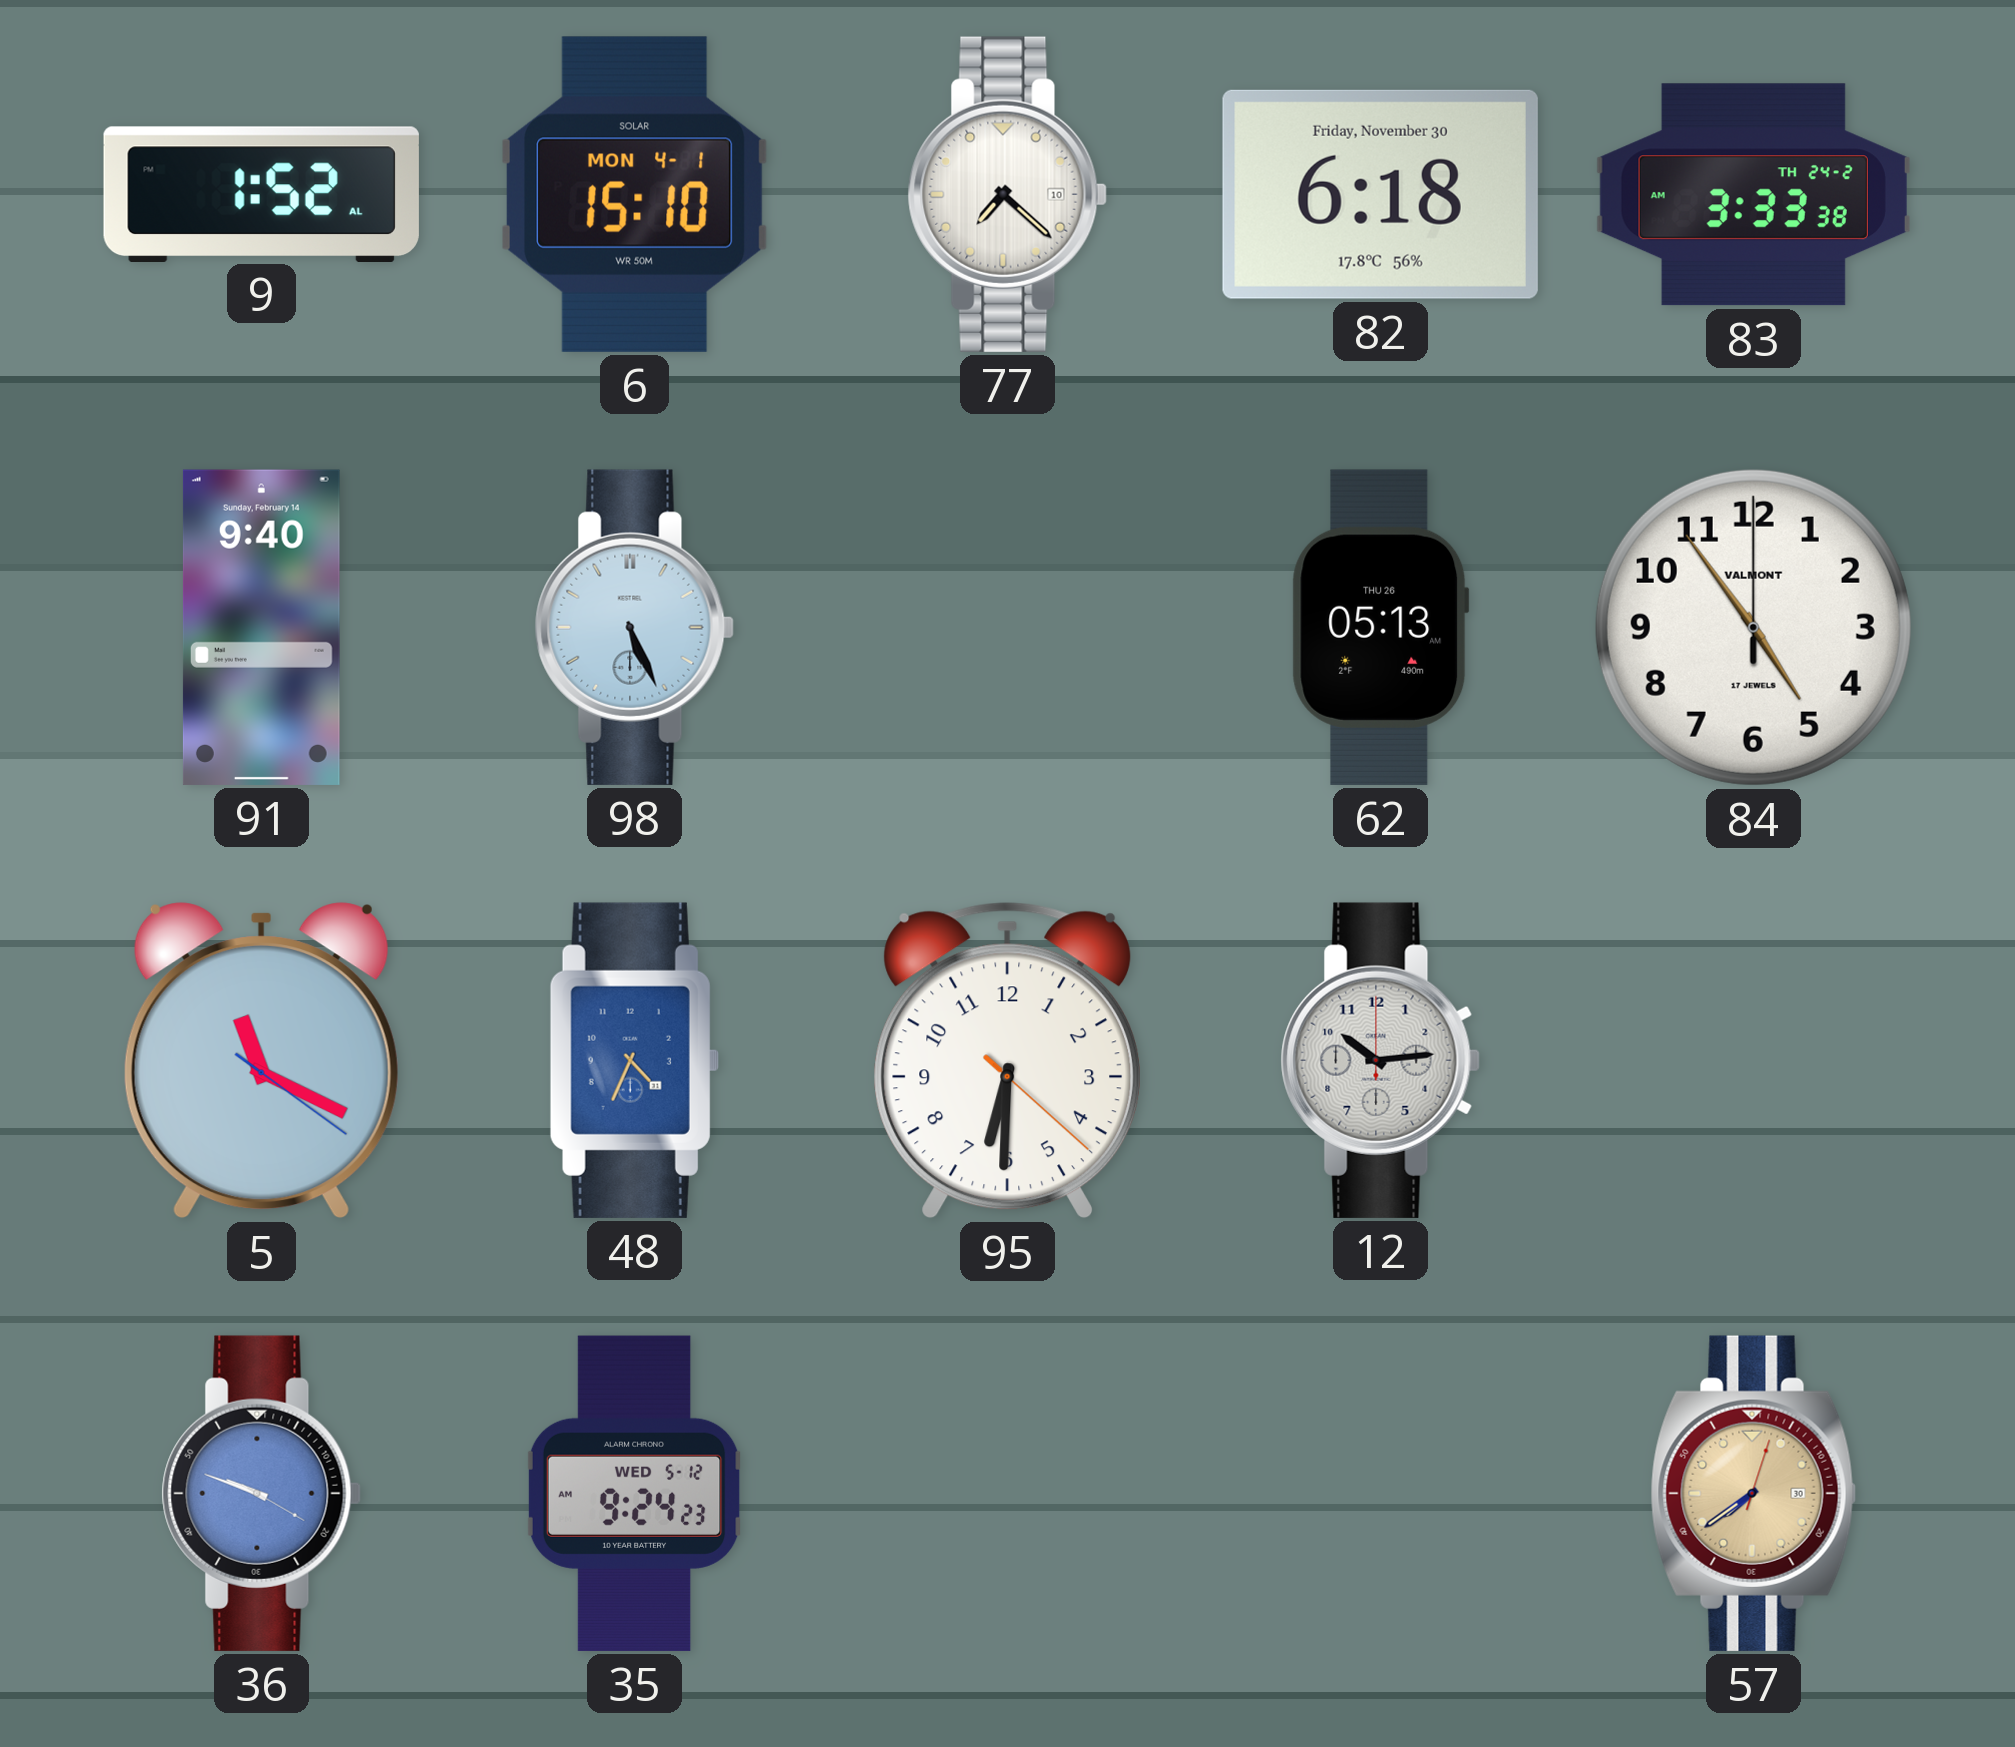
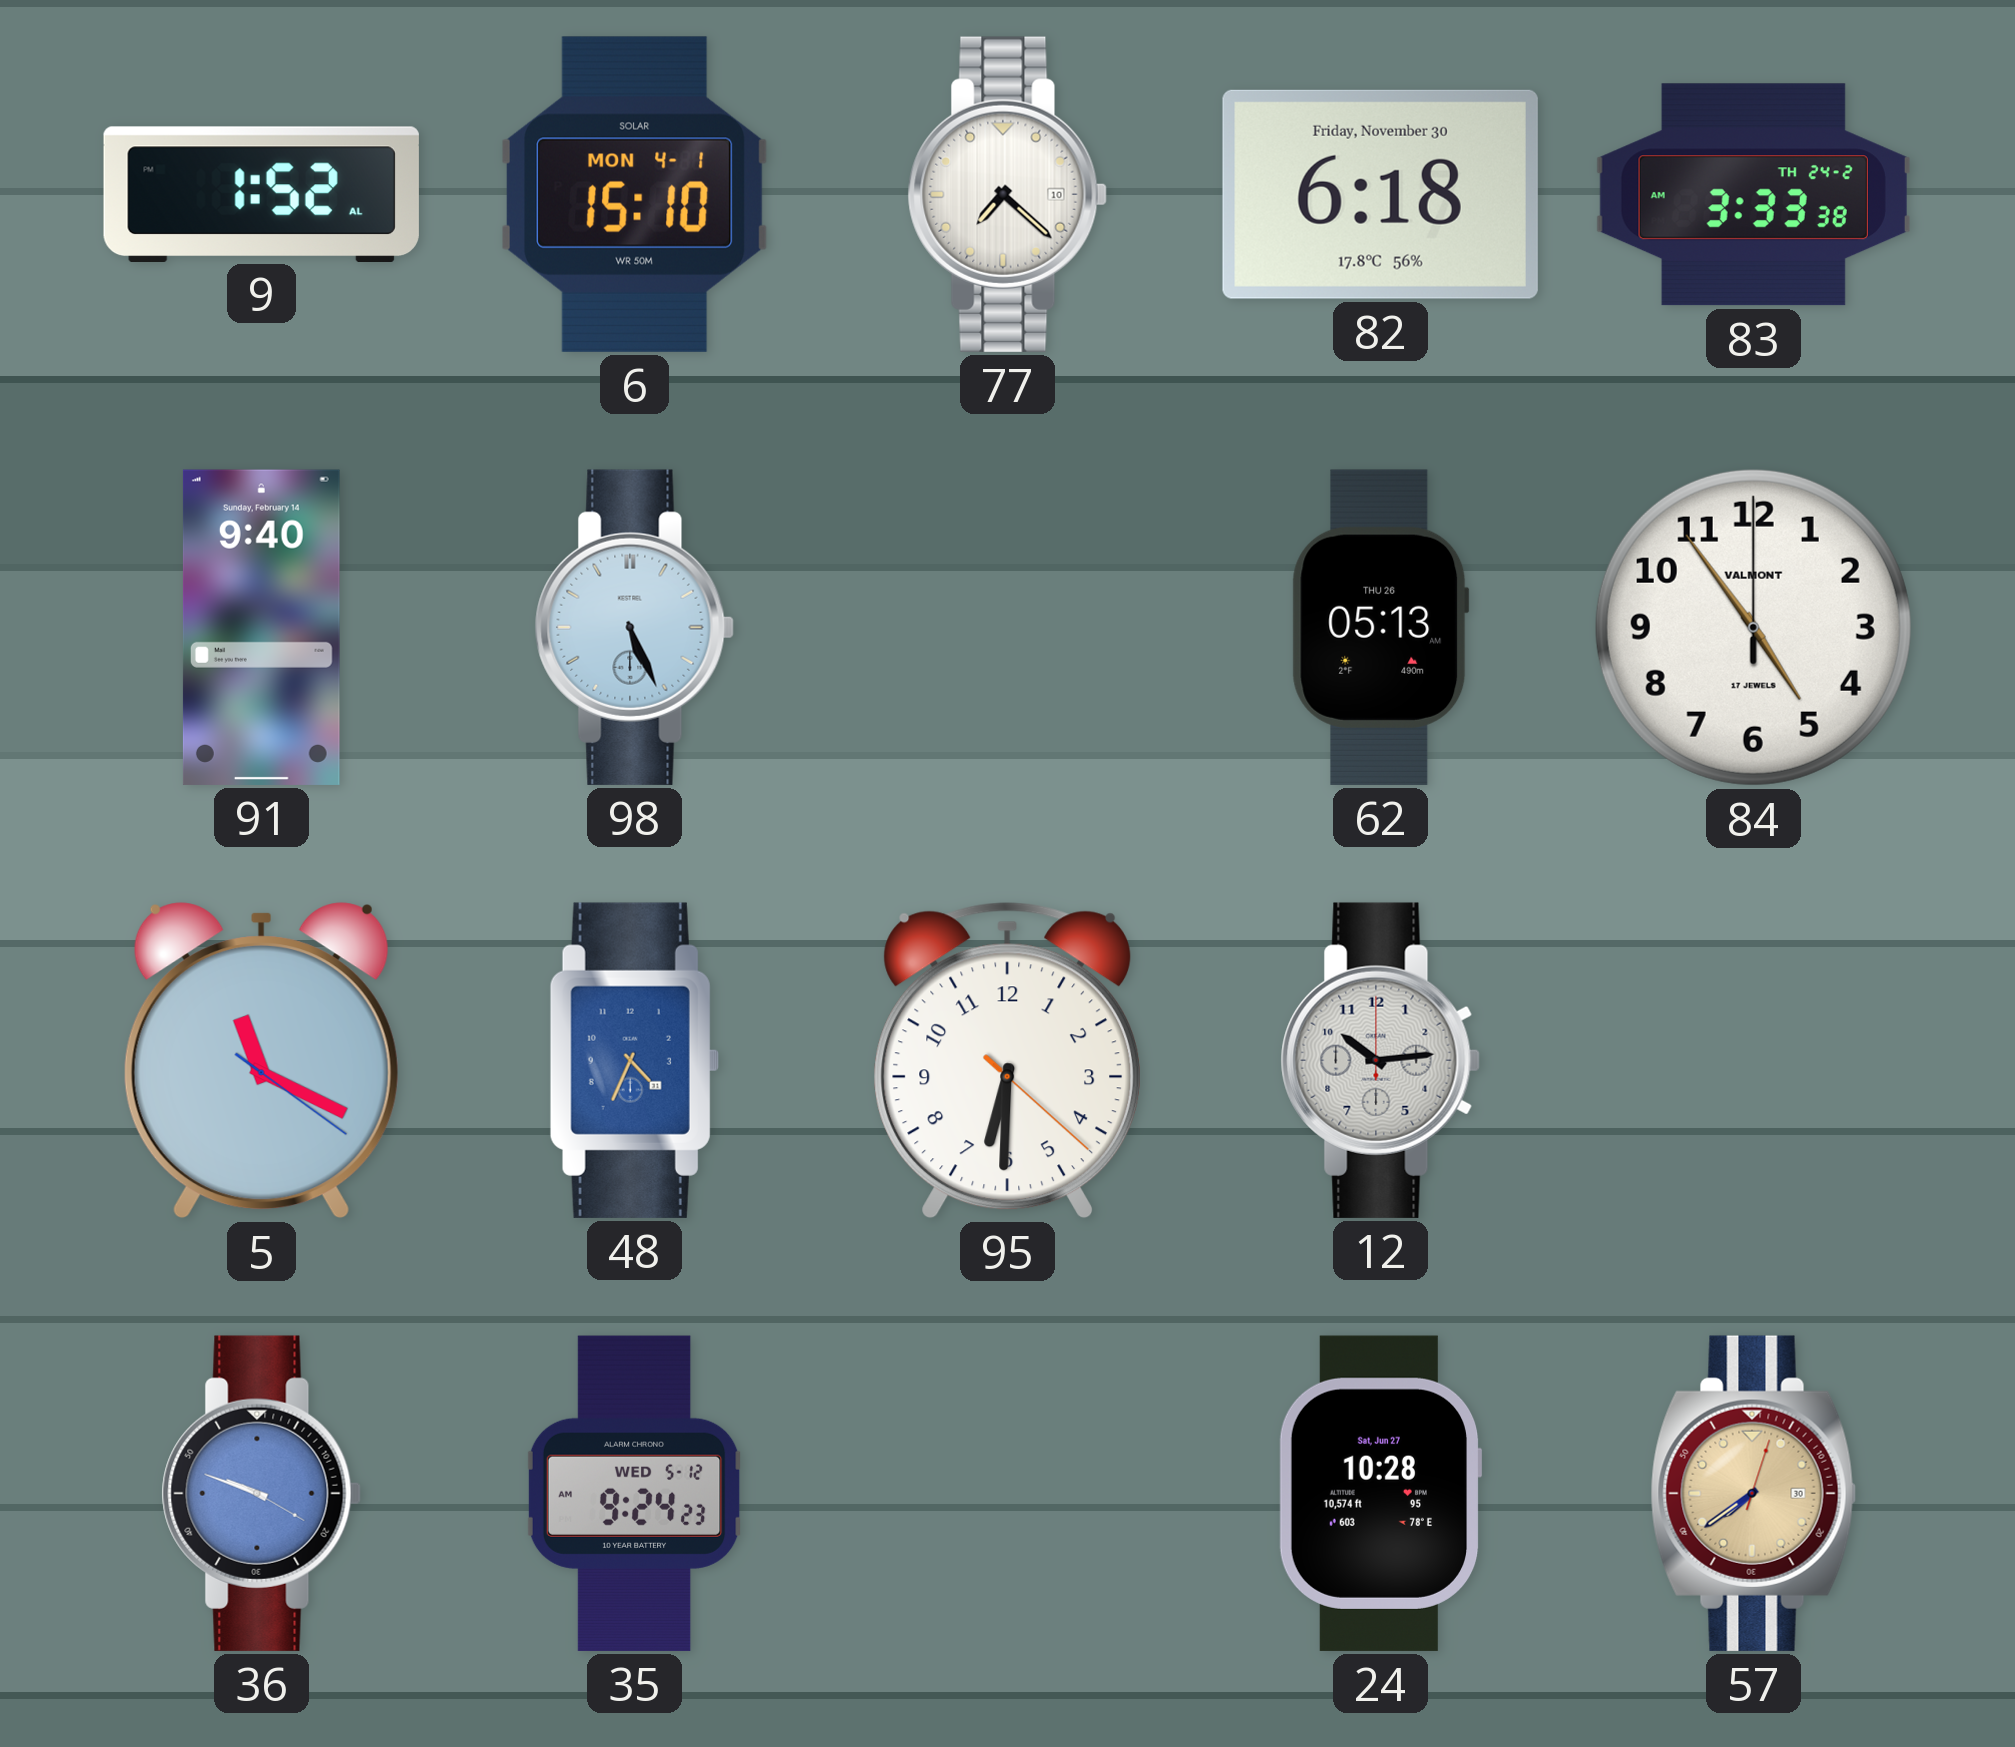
24: none -> 10:28
